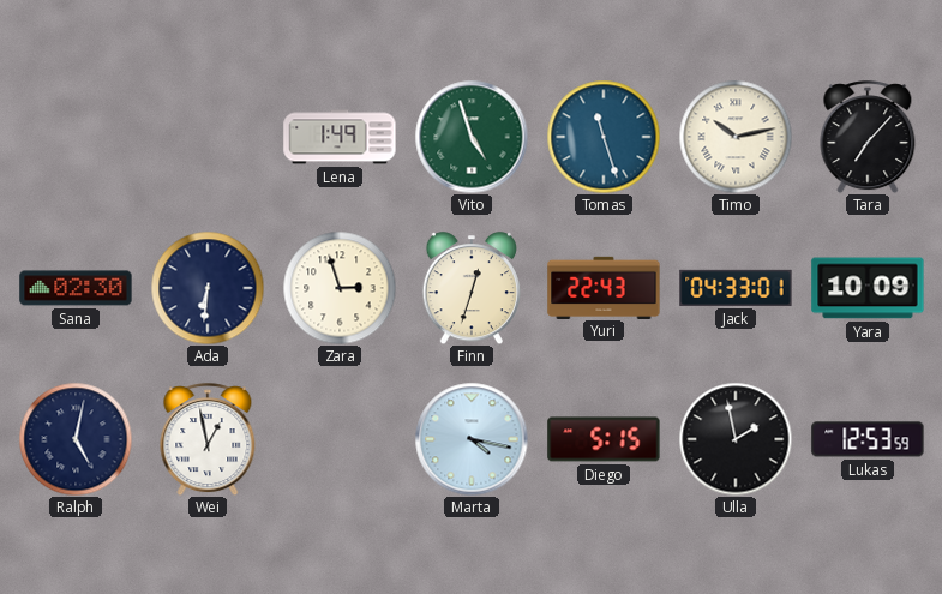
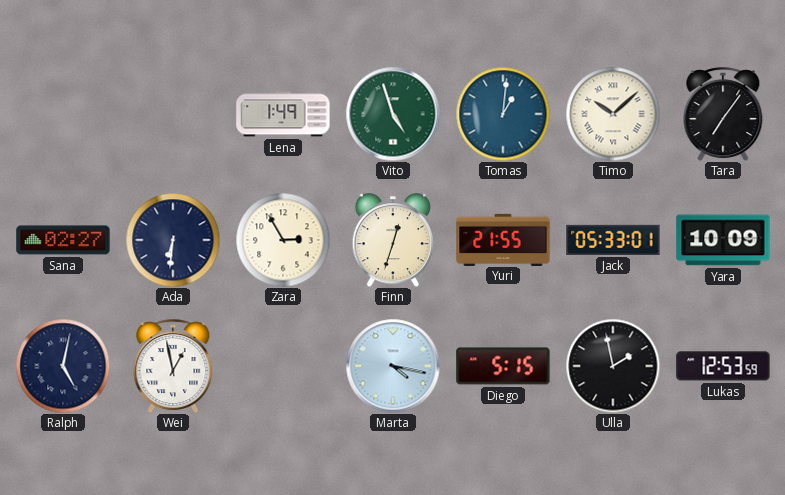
Tomas: 11:27 -> 1:01
Timo: 10:13 -> 10:08
Tara: 7:07 -> 7:06
Sana: 02:30 -> 02:27
Zara: 2:57 -> 2:55
Yuri: 22:43 -> 21:55
Jack: 04:33 -> 05:33
